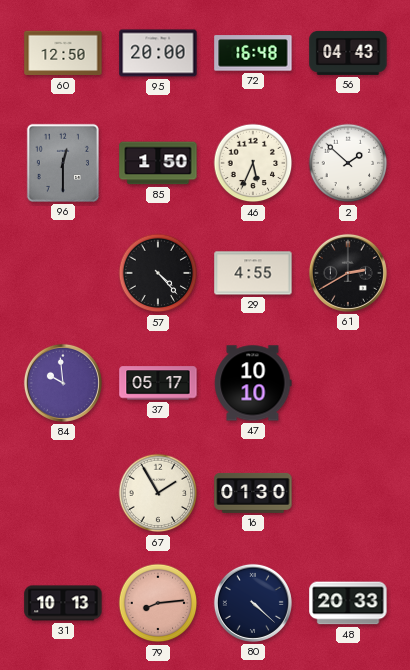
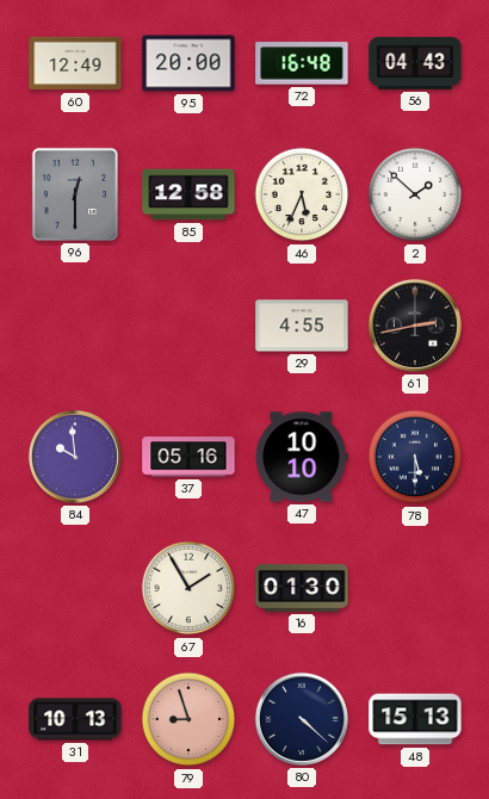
60: 12:50 -> 12:49
85: 1:50 -> 12:58
57: 4:23 -> none
61: 2:40 -> 2:43
37: 05:17 -> 05:16
78: none -> 5:30
79: 8:14 -> 8:57
48: 20:33 -> 15:13
